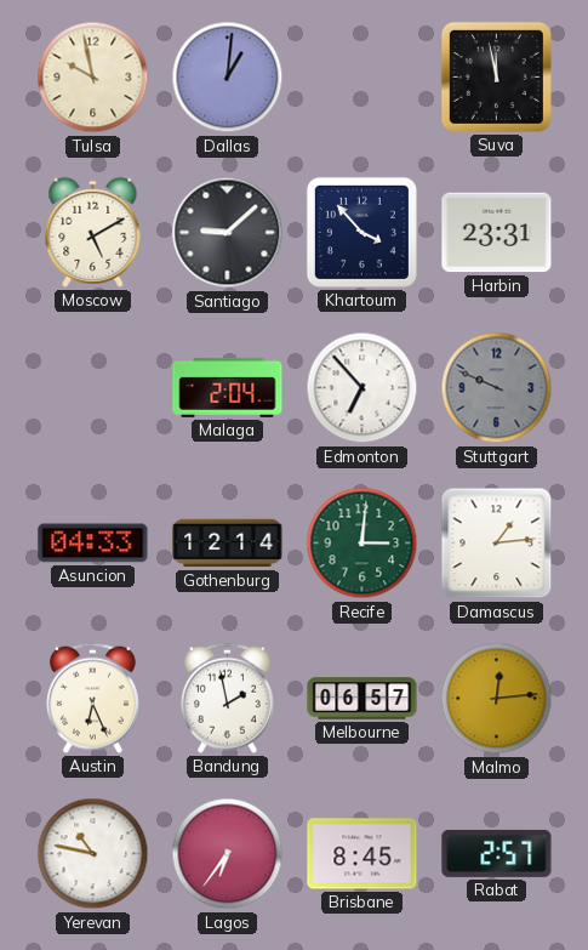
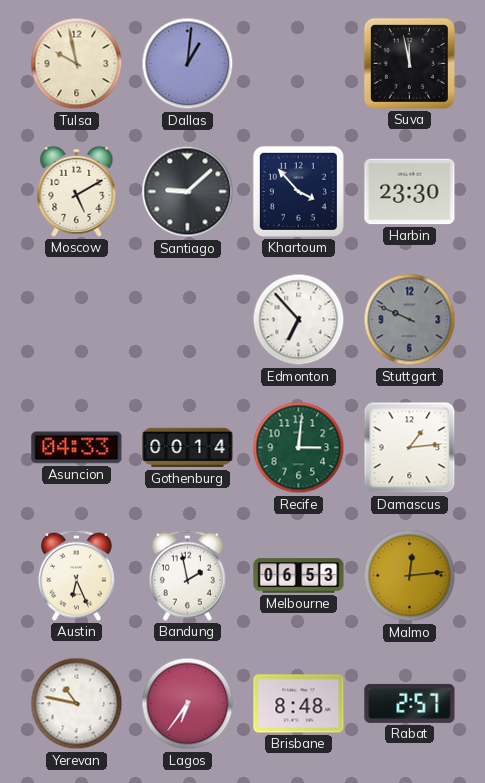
Harbin: 23:31 -> 23:30
Malaga: 2:04 -> none
Gothenburg: 12:14 -> 00:14
Melbourne: 06:57 -> 06:53
Brisbane: 8:45 -> 8:48
